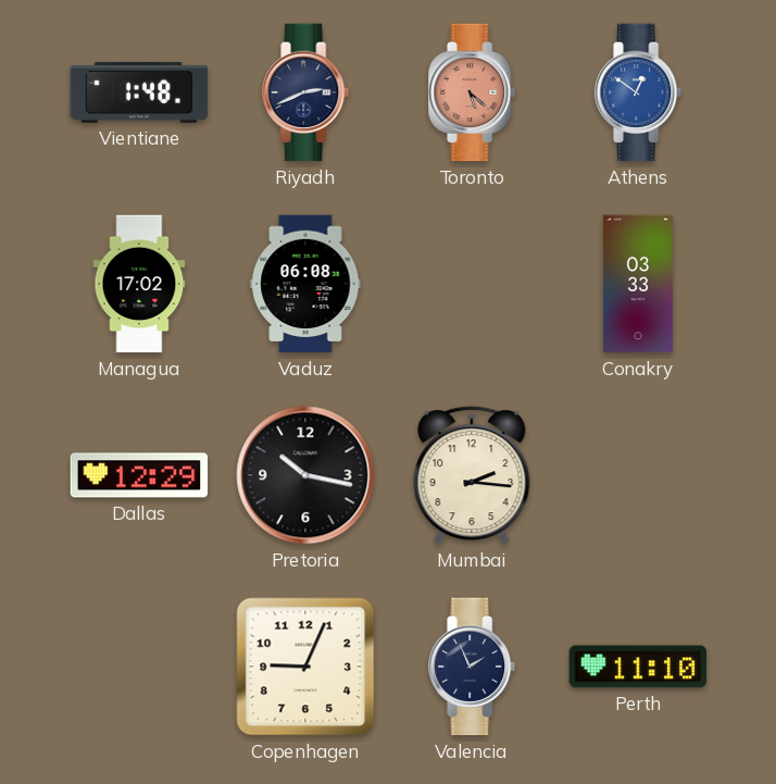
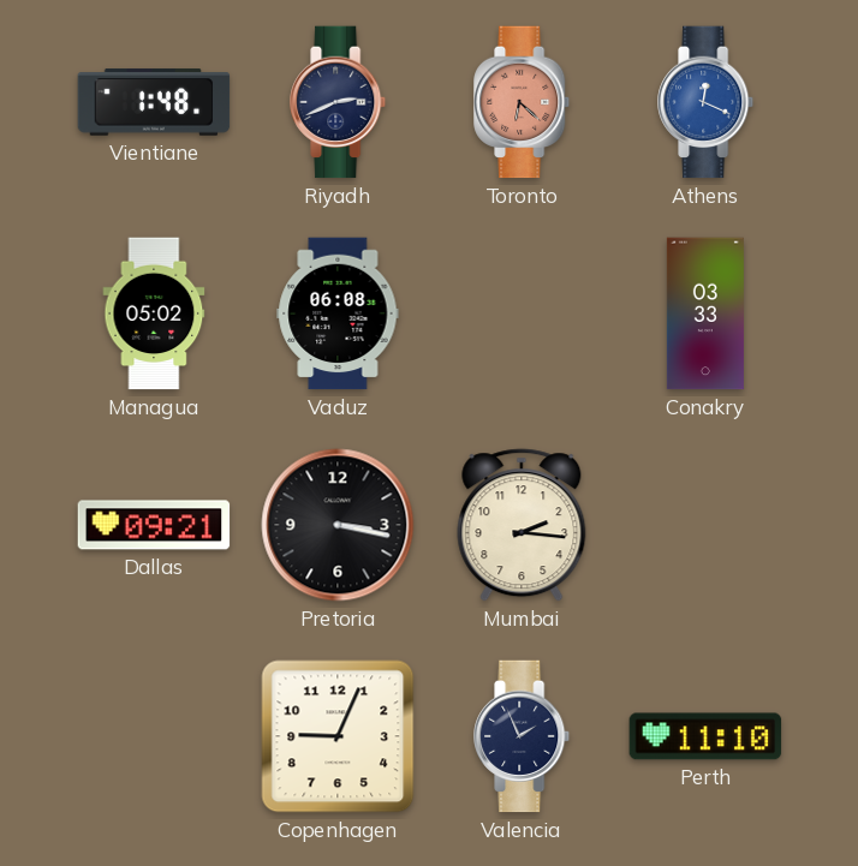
Toronto: 5:22 -> 6:22
Athens: 12:51 -> 12:19
Managua: 17:02 -> 05:02
Dallas: 12:29 -> 09:21
Pretoria: 10:17 -> 3:17
